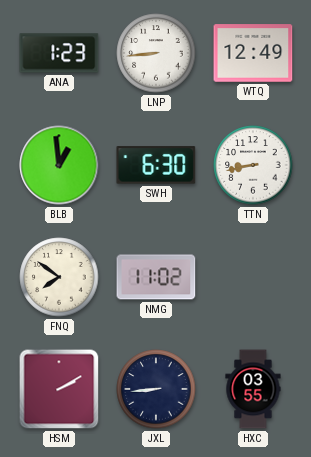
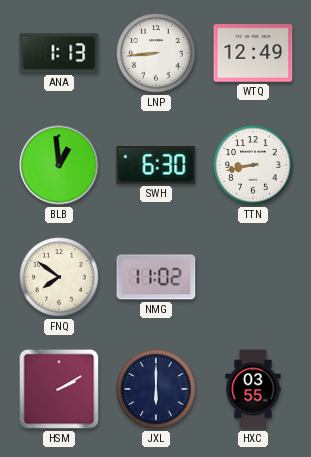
ANA: 1:23 -> 1:13
JXL: 8:44 -> 6:00
